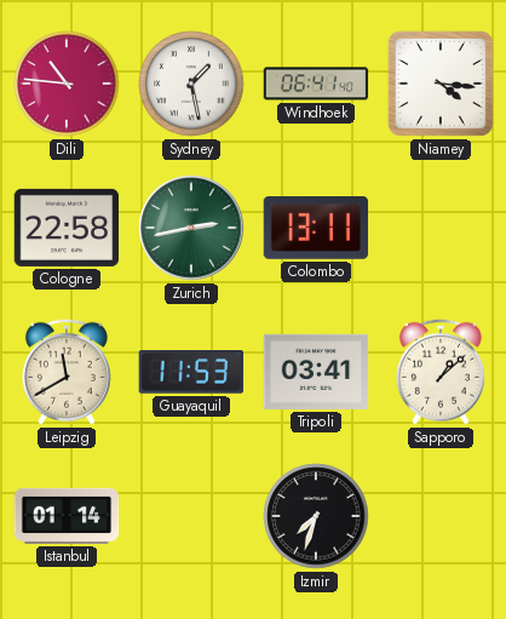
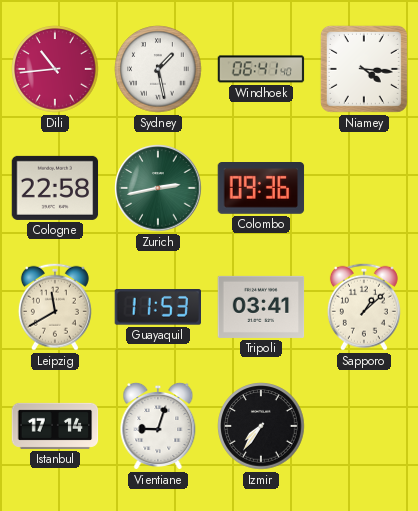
Dili: 10:46 -> 10:44
Colombo: 13:11 -> 09:36
Istanbul: 01:14 -> 17:14
Vientiane: none -> 9:03
Izmir: 7:33 -> 7:36
